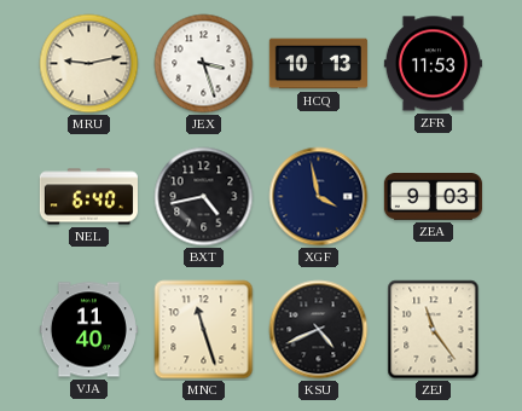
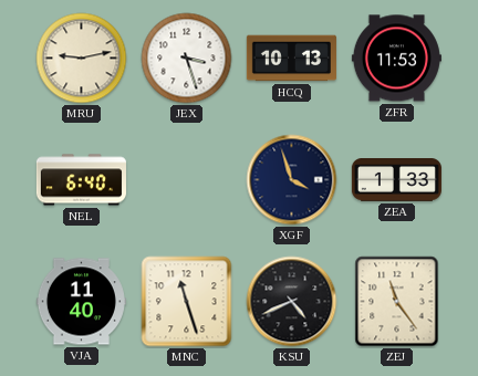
BXT: 4:43 -> none
XGF: 3:58 -> 3:57
ZEA: 9:03 -> 1:33
